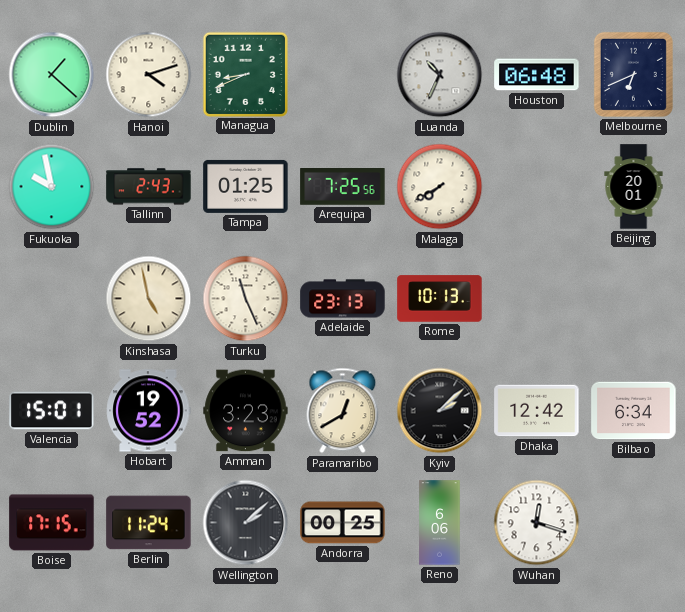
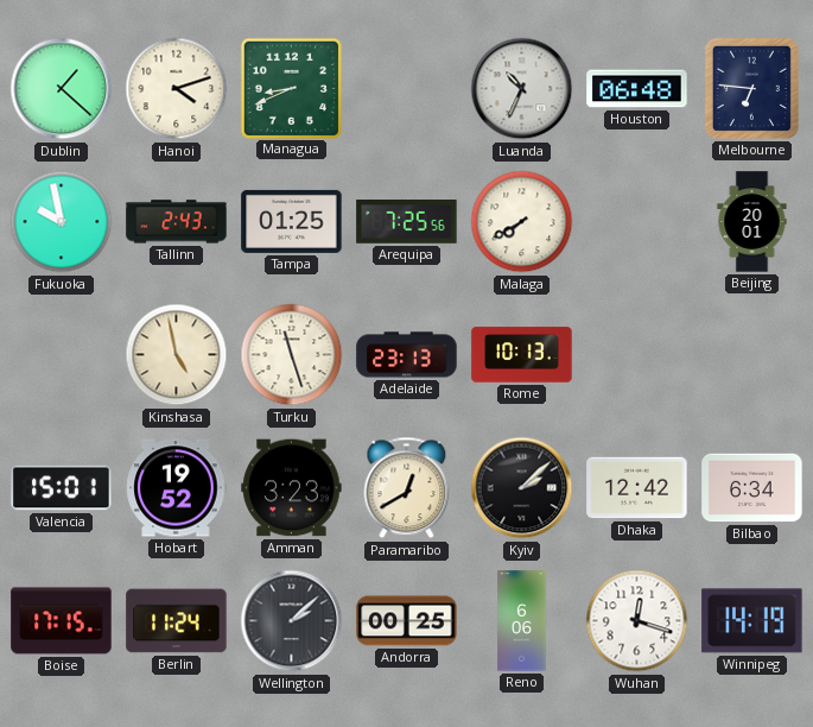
Melbourne: 6:41 -> 6:46
Turku: 11:26 -> 11:27
Winnipeg: none -> 14:19
